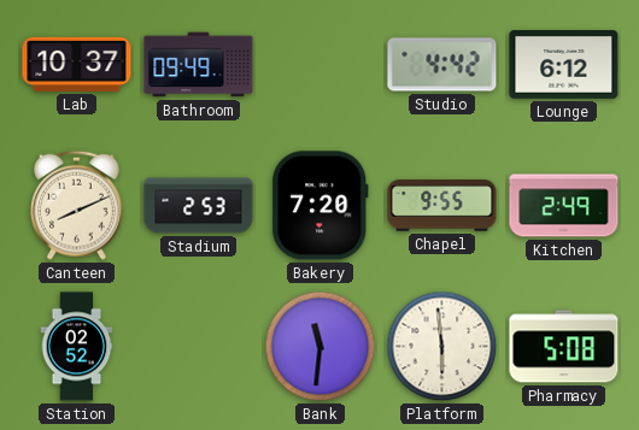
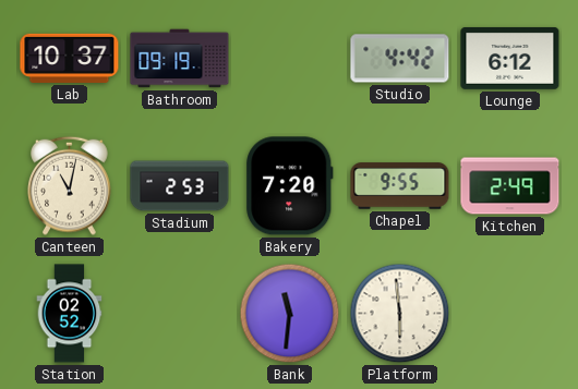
Bathroom: 09:49 -> 09:19
Canteen: 8:11 -> 11:02
Pharmacy: 5:08 -> none
